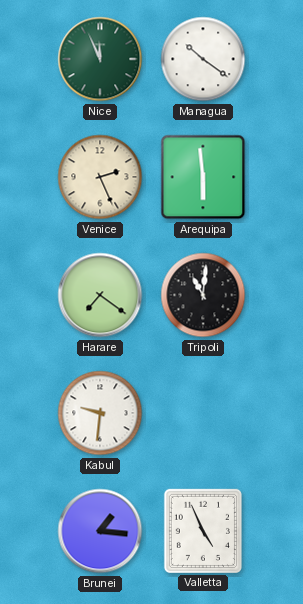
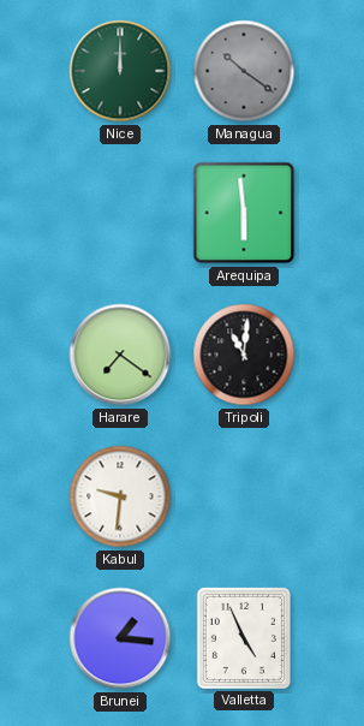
Nice: 11:56 -> 12:00
Managua dial: white -> grey
Venice: 2:26 -> none
